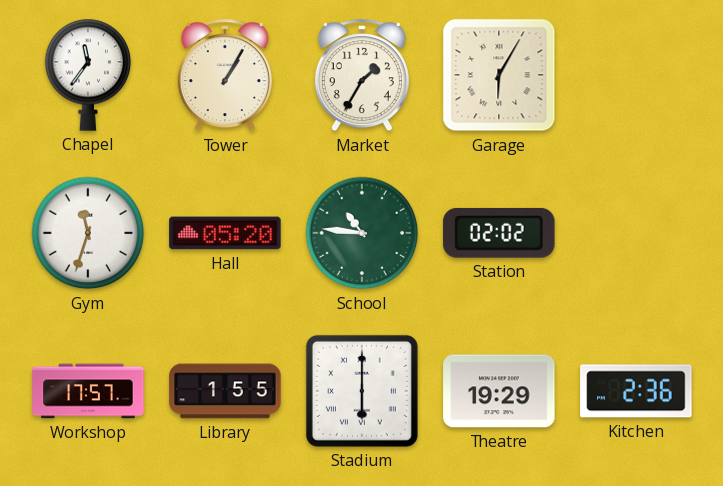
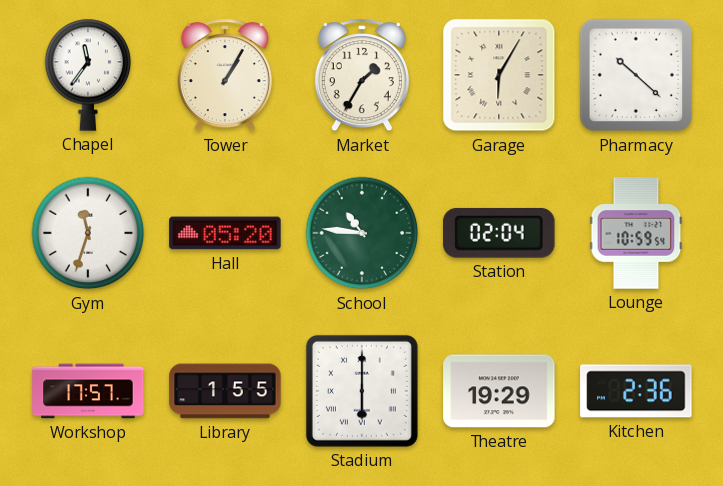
Pharmacy: none -> 10:22
Station: 02:02 -> 02:04
Lounge: none -> 10:59
